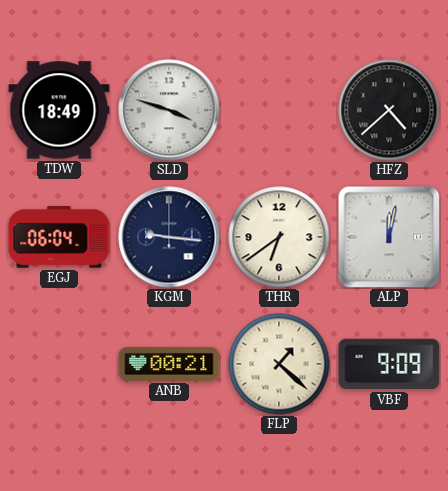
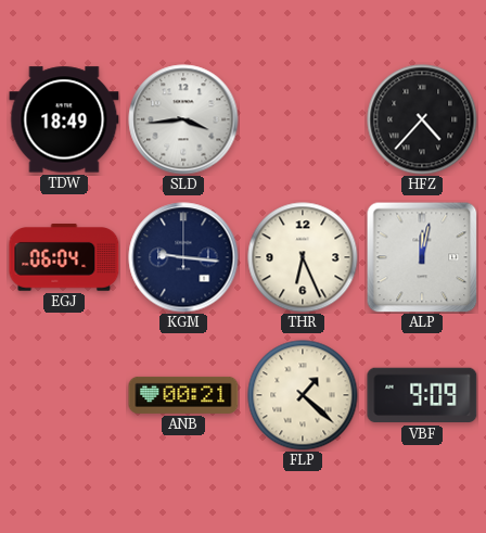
SLD: 3:48 -> 3:44
HFZ: 4:38 -> 4:37
THR: 6:39 -> 6:26
